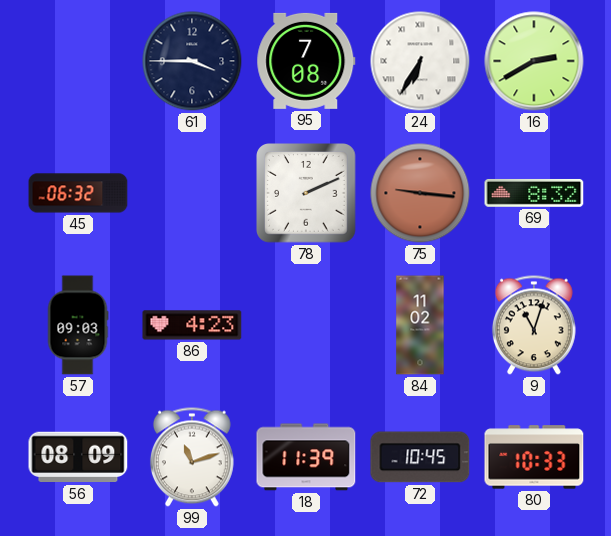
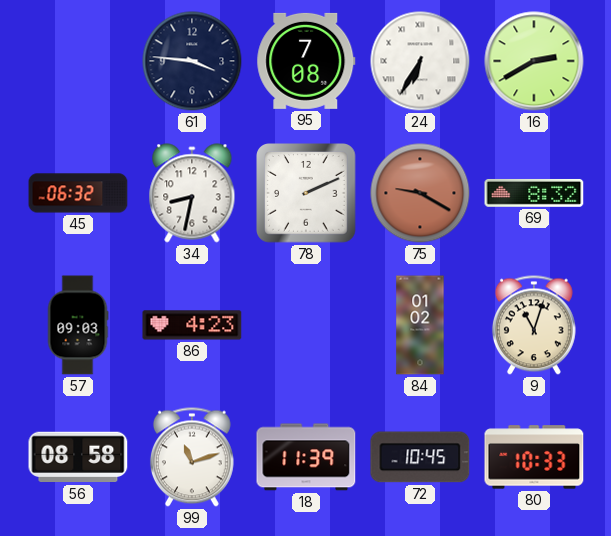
61: 3:45 -> 3:46
34: none -> 8:32
75: 9:16 -> 9:20
84: 11:02 -> 01:02
56: 08:09 -> 08:58
